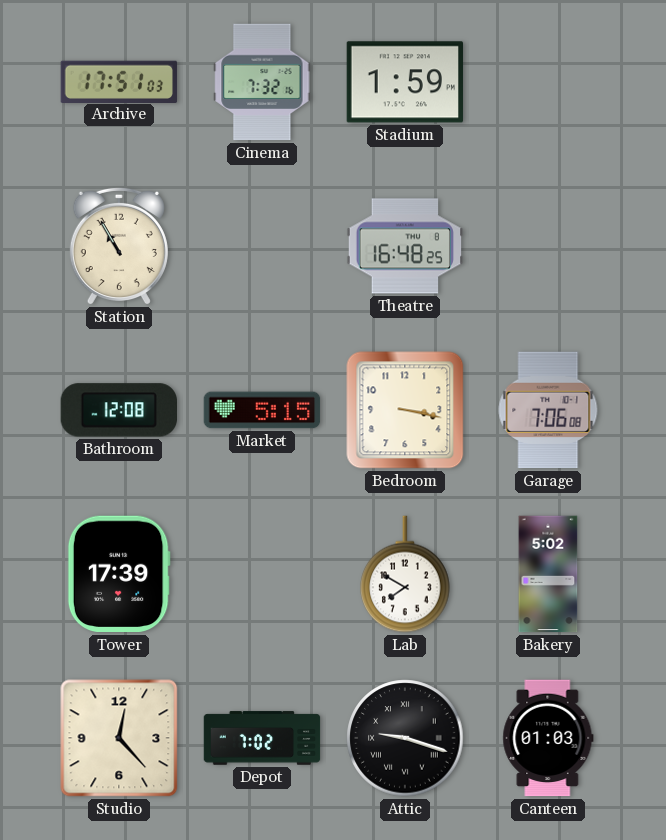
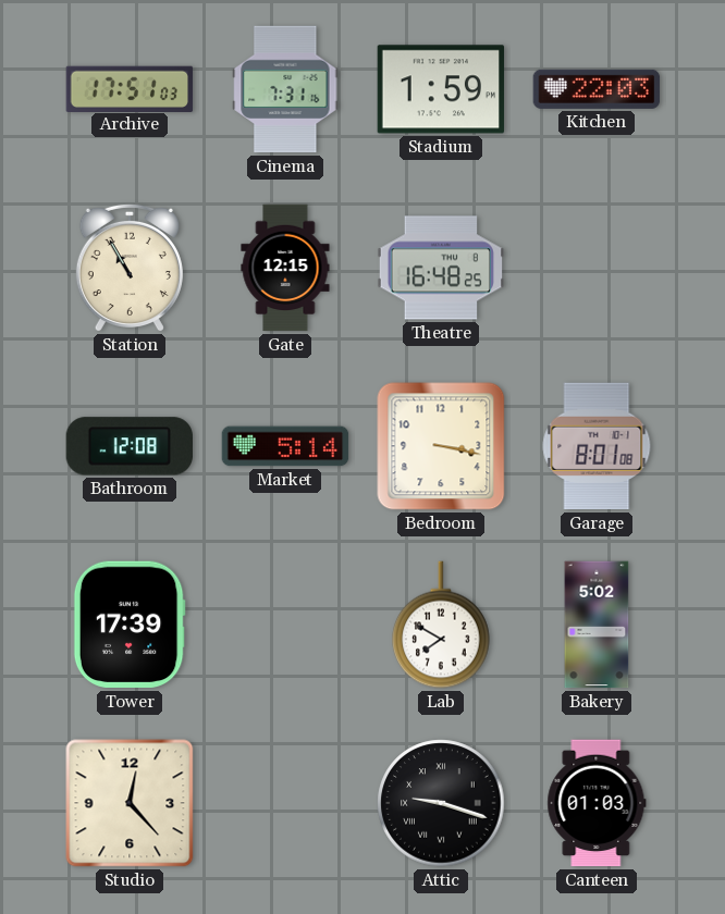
Cinema: 7:32 -> 7:31
Kitchen: none -> 22:03
Gate: none -> 12:15
Market: 5:15 -> 5:14
Garage: 7:06 -> 8:01
Depot: 7:02 -> none
